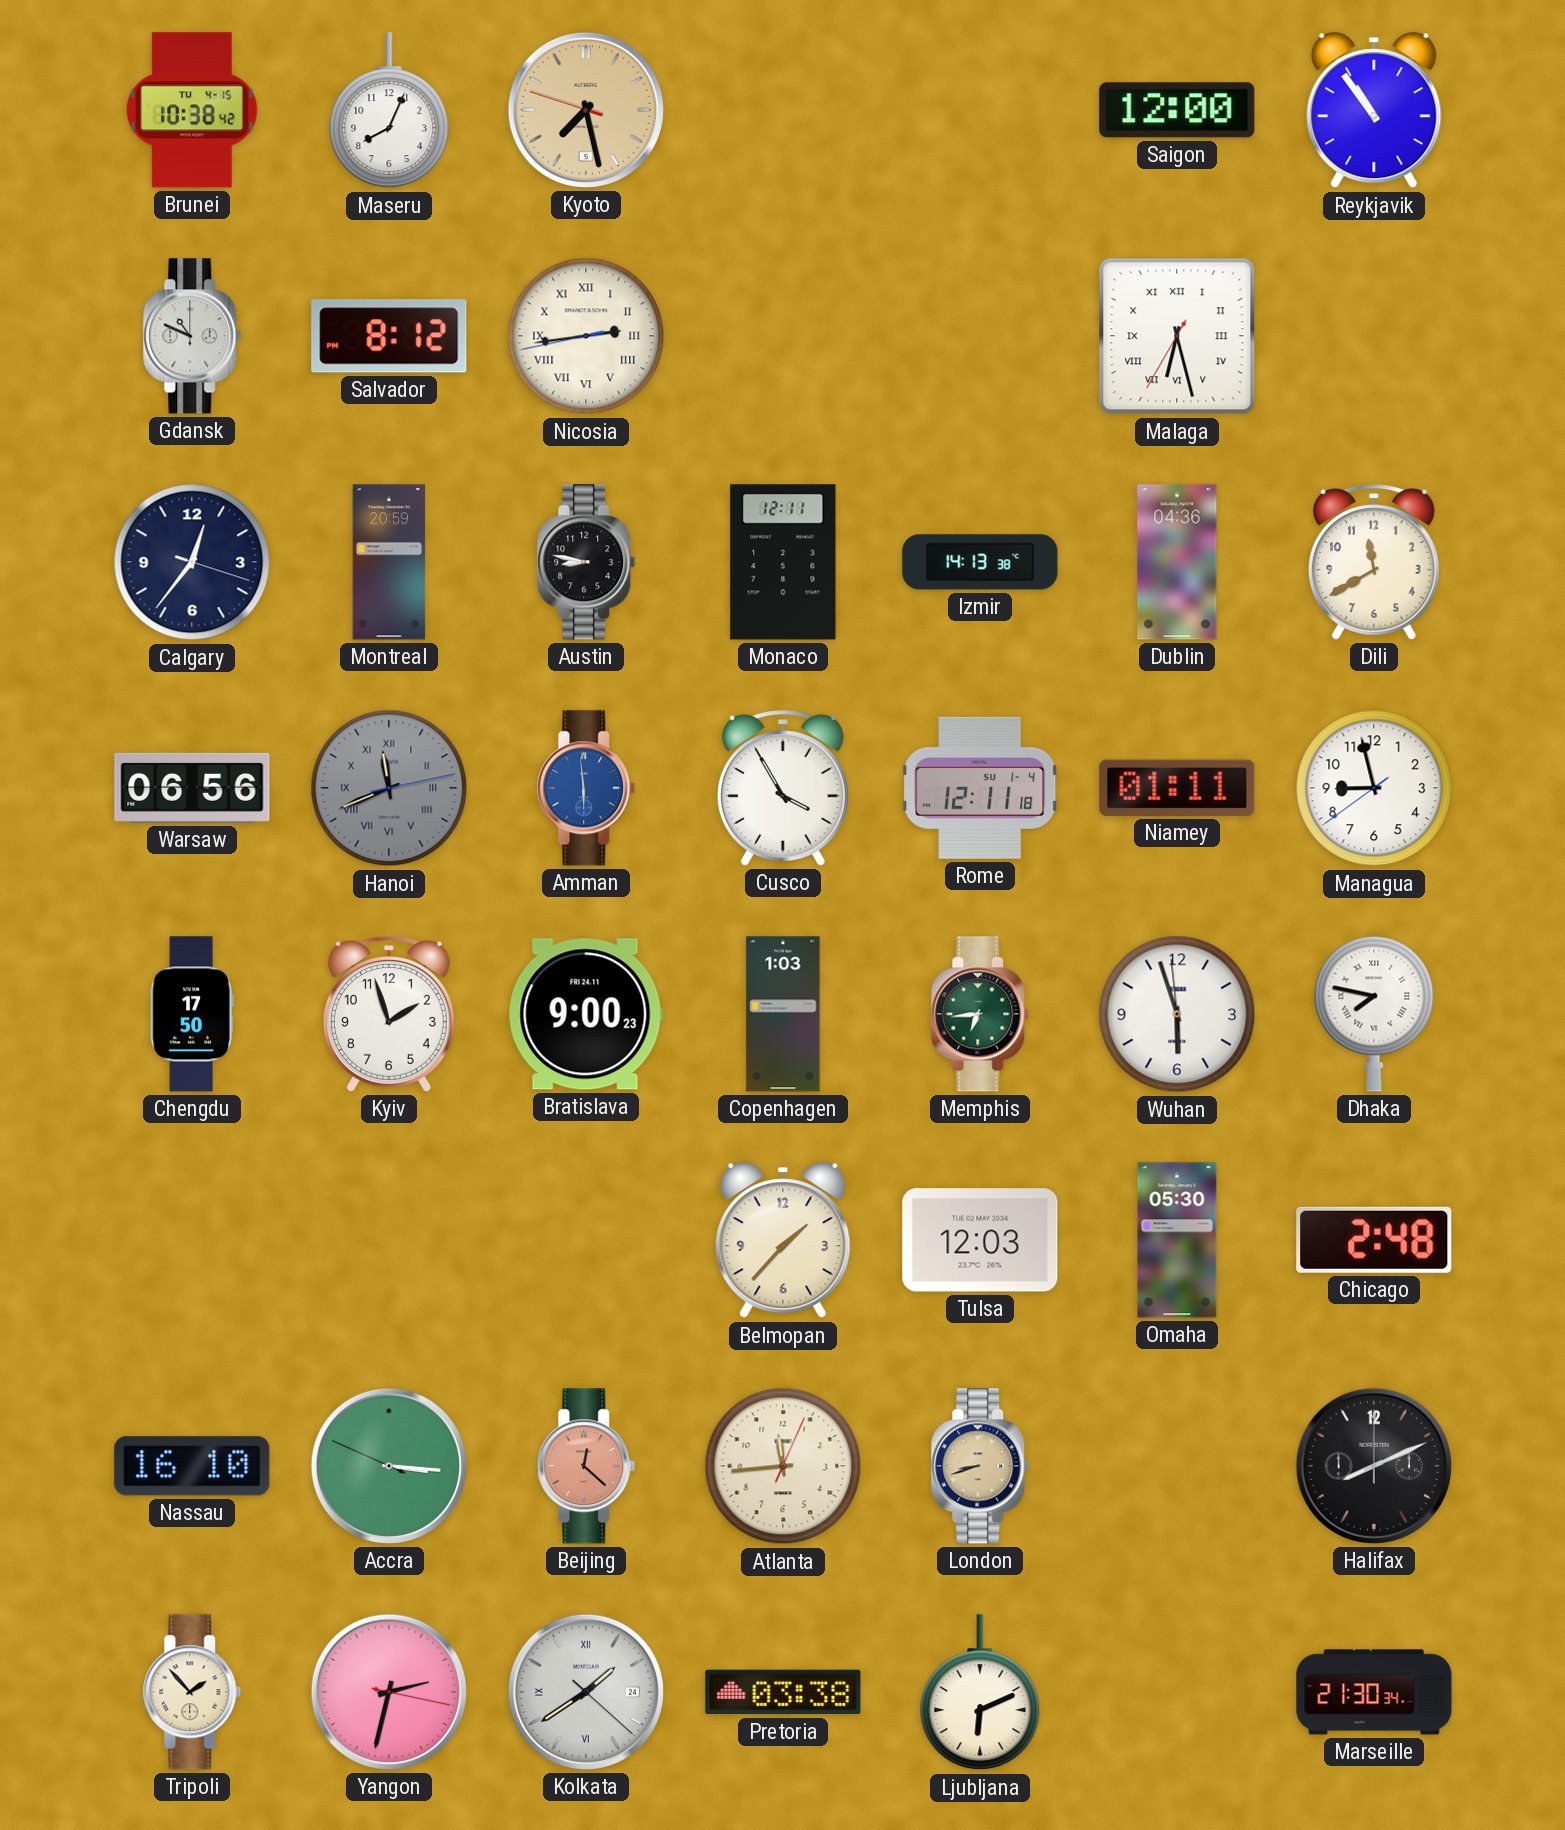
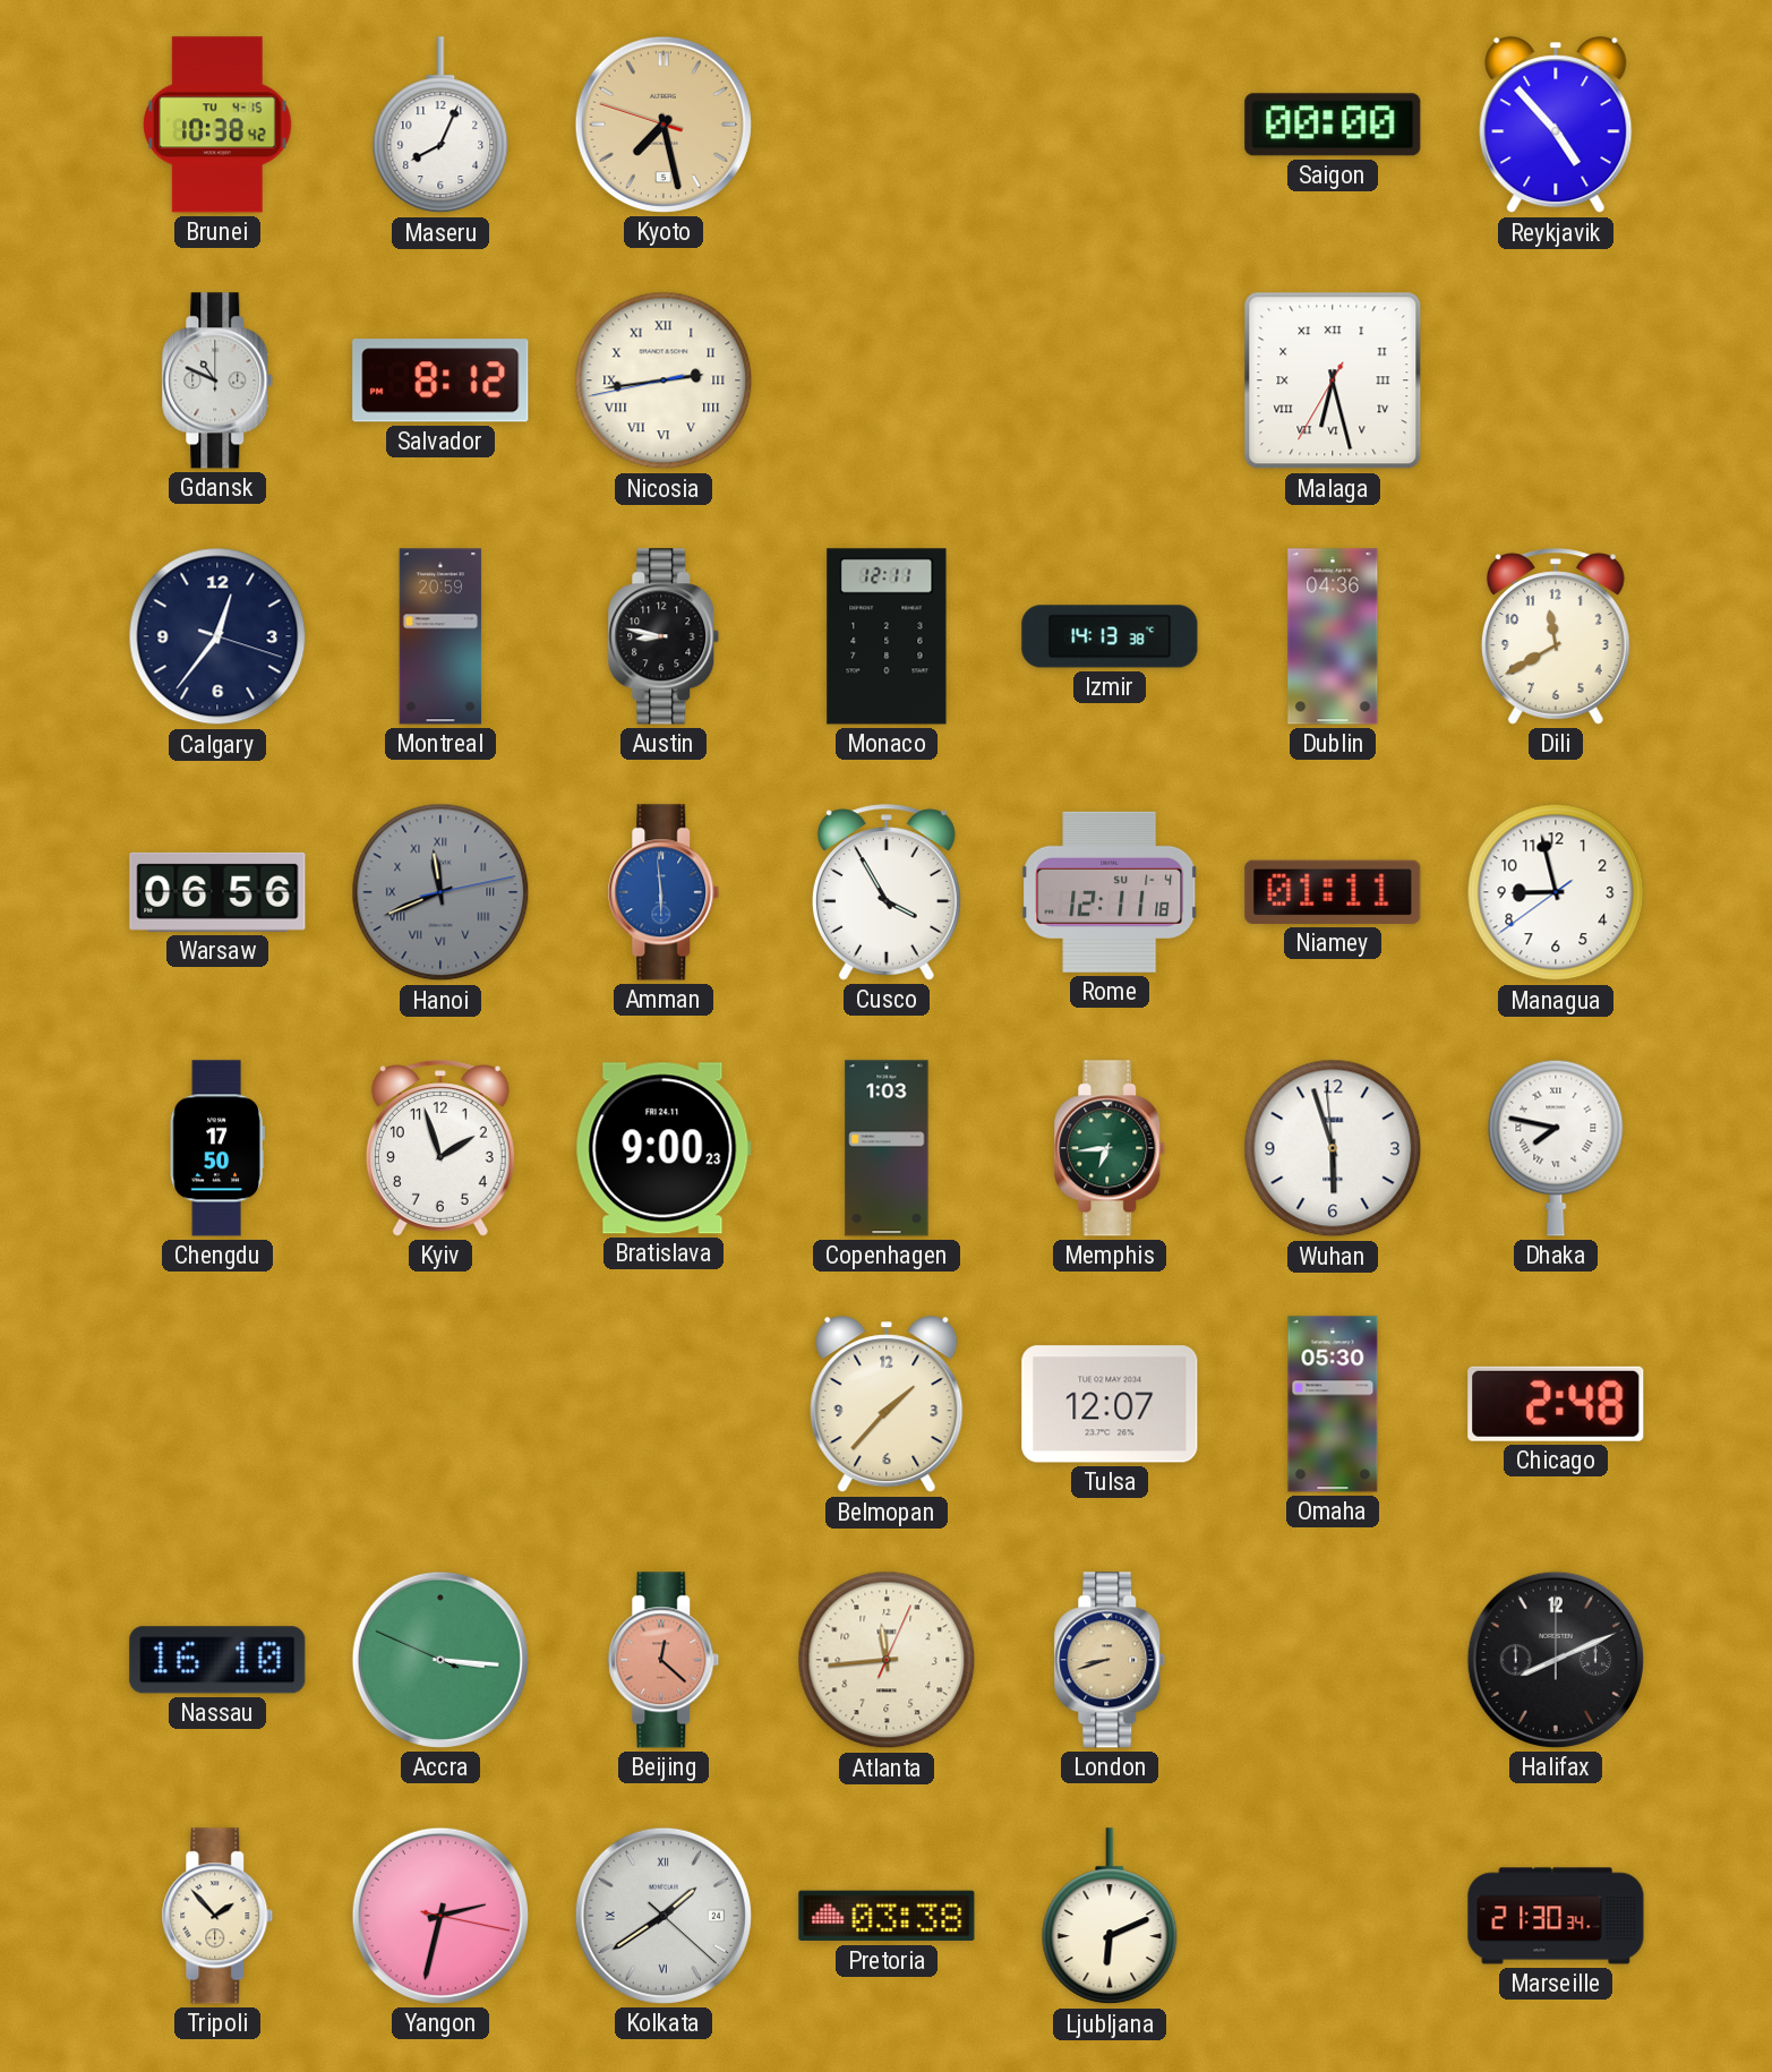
Saigon: 12:00 -> 00:00
Reykjavik: 10:54 -> 4:53
Tulsa: 12:03 -> 12:07
